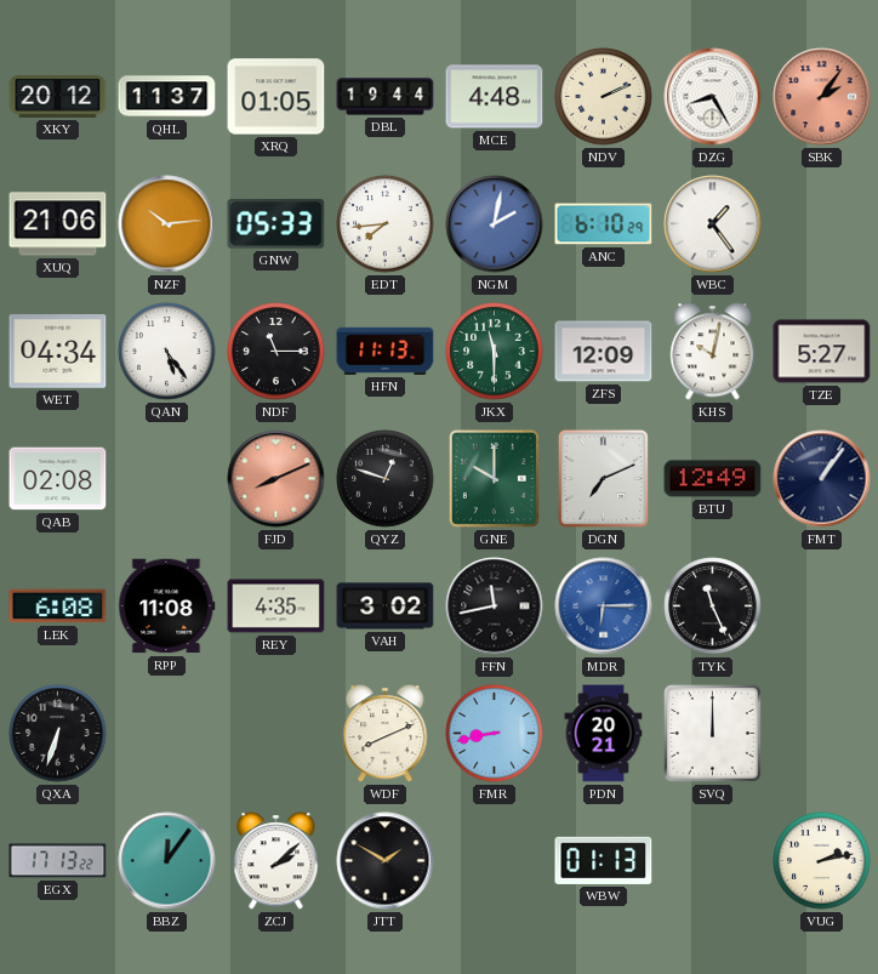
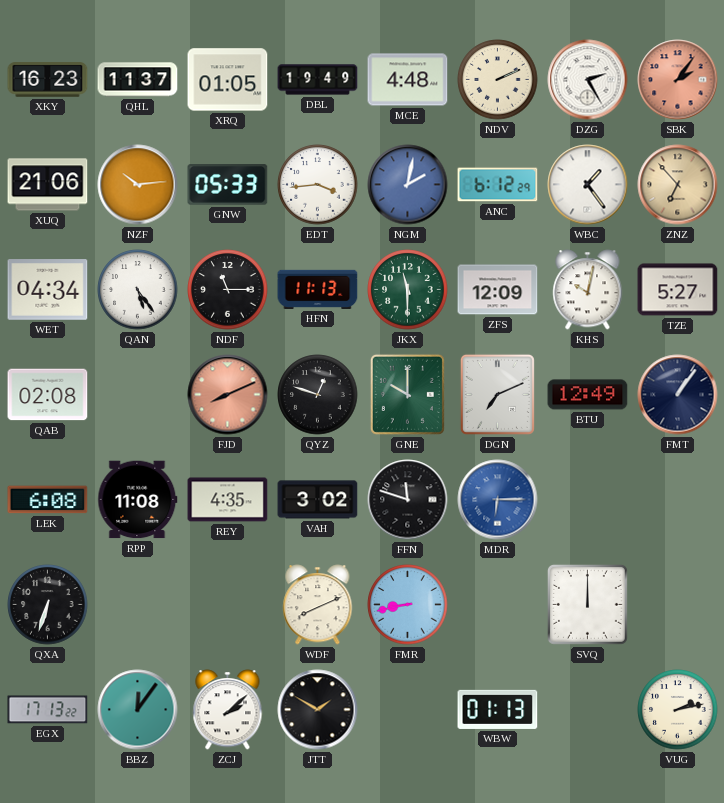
XKY: 20:12 -> 16:23
DBL: 19:44 -> 19:49
DZG: 8:25 -> 2:25
EDT: 7:44 -> 3:44
ANC: 6:10 -> 6:12
ZNZ: none -> 6:53
FFN: 11:43 -> 11:48
TYK: 11:26 -> none
PDN: 20:21 -> none
